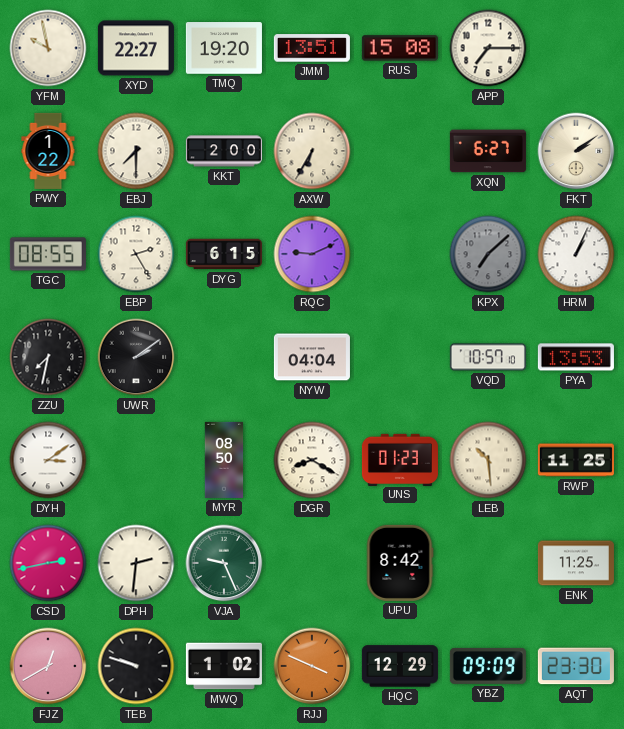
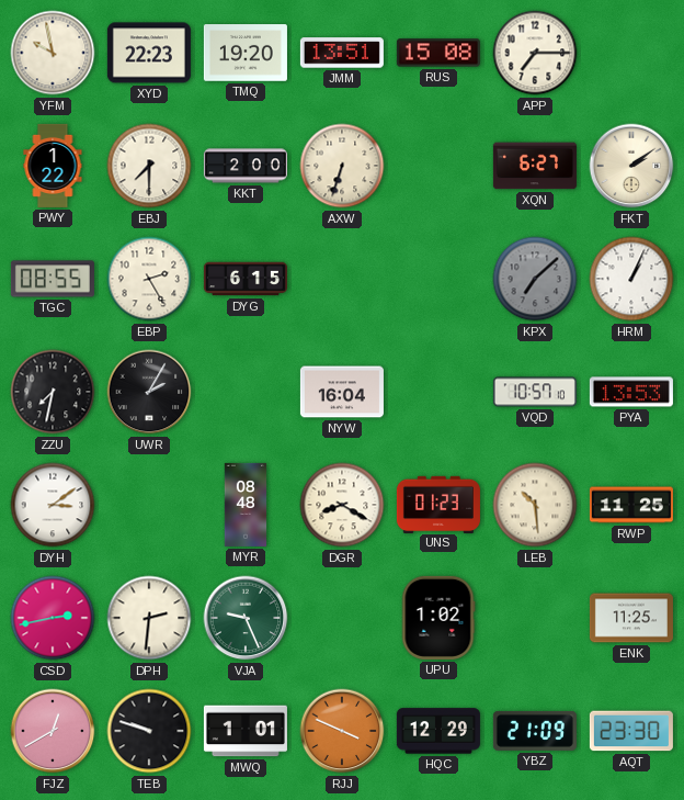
XYD: 22:27 -> 22:23
AXW: 6:35 -> 6:33
RQC: 9:11 -> none
UWR: 2:09 -> 2:05
NYW: 04:04 -> 16:04
MYR: 08:50 -> 08:48
UPU: 8:42 -> 1:02
MWQ: 1:02 -> 1:01
YBZ: 09:09 -> 21:09
